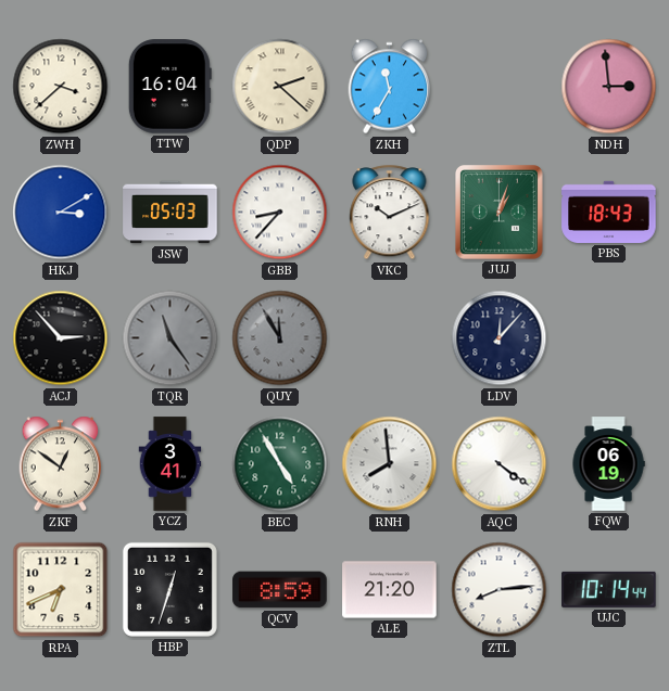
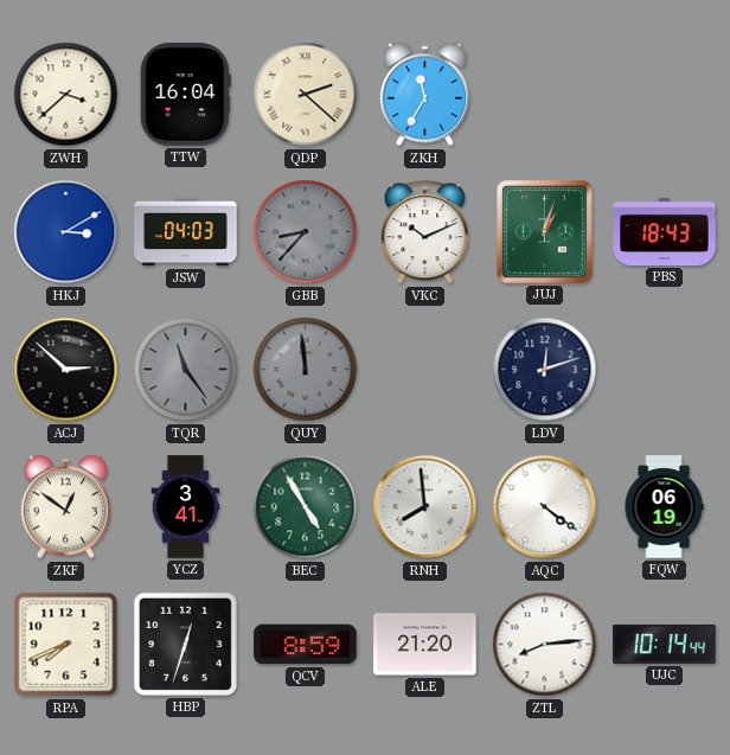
NDH: 2:59 -> none
JSW: 05:03 -> 04:03
GBB dial: white -> grey
ACJ: 2:53 -> 2:52
QUY: 11:55 -> 11:59
LDV: 12:07 -> 12:12
RPA: 6:41 -> 7:41
